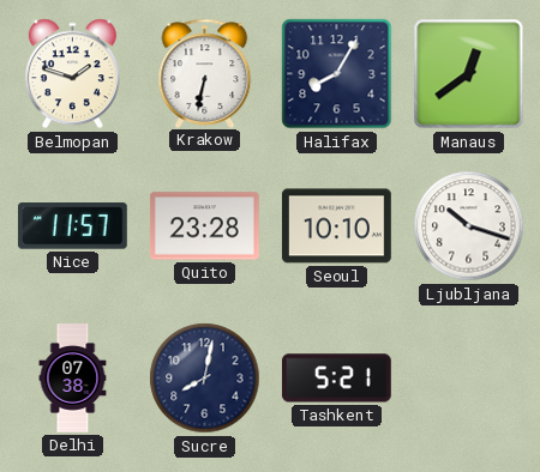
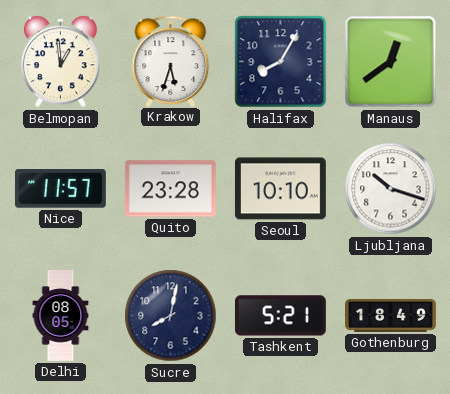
Belmopan: 1:48 -> 12:59
Krakow: 6:32 -> 5:33
Delhi: 07:38 -> 08:05
Gothenburg: none -> 18:49
